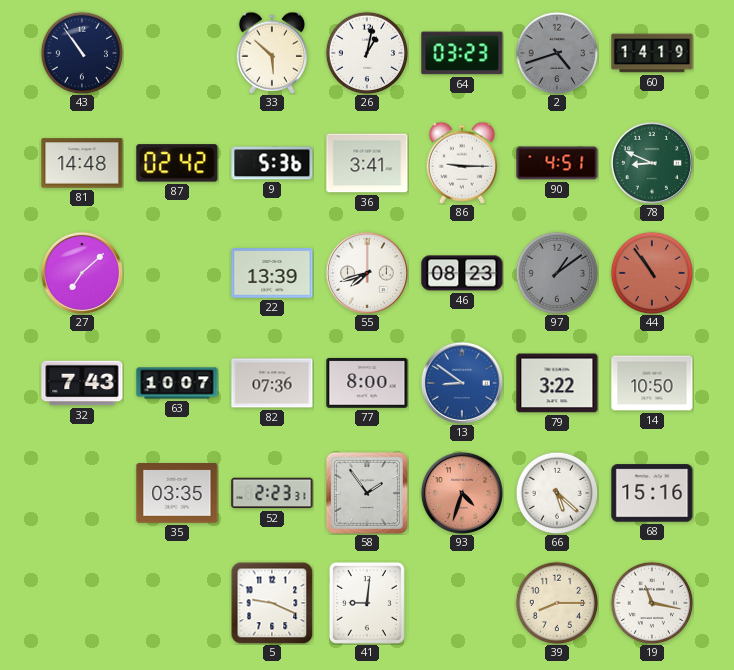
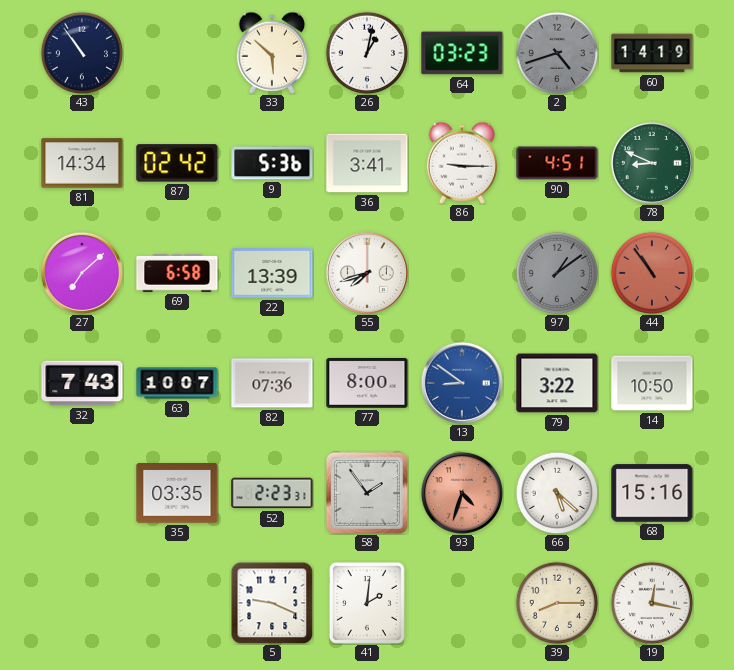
81: 14:48 -> 14:34
69: none -> 6:58
46: 08:23 -> none
41: 9:01 -> 2:01
19: 11:17 -> 12:17
